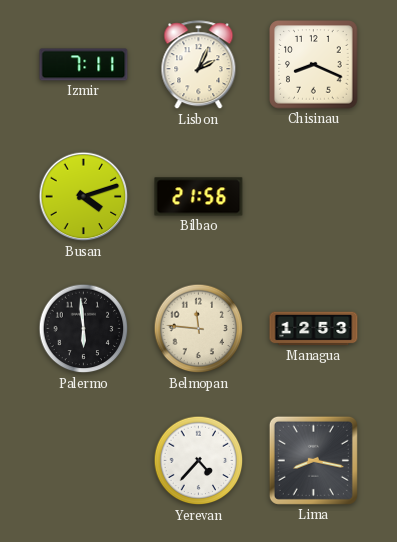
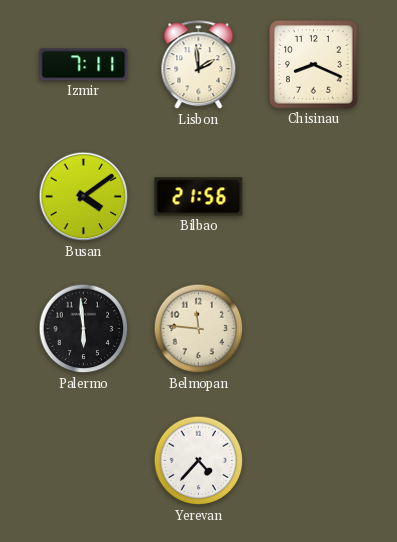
Lisbon: 2:04 -> 1:59
Busan: 4:12 -> 4:09
Managua: 12:53 -> none
Lima: 8:17 -> none
